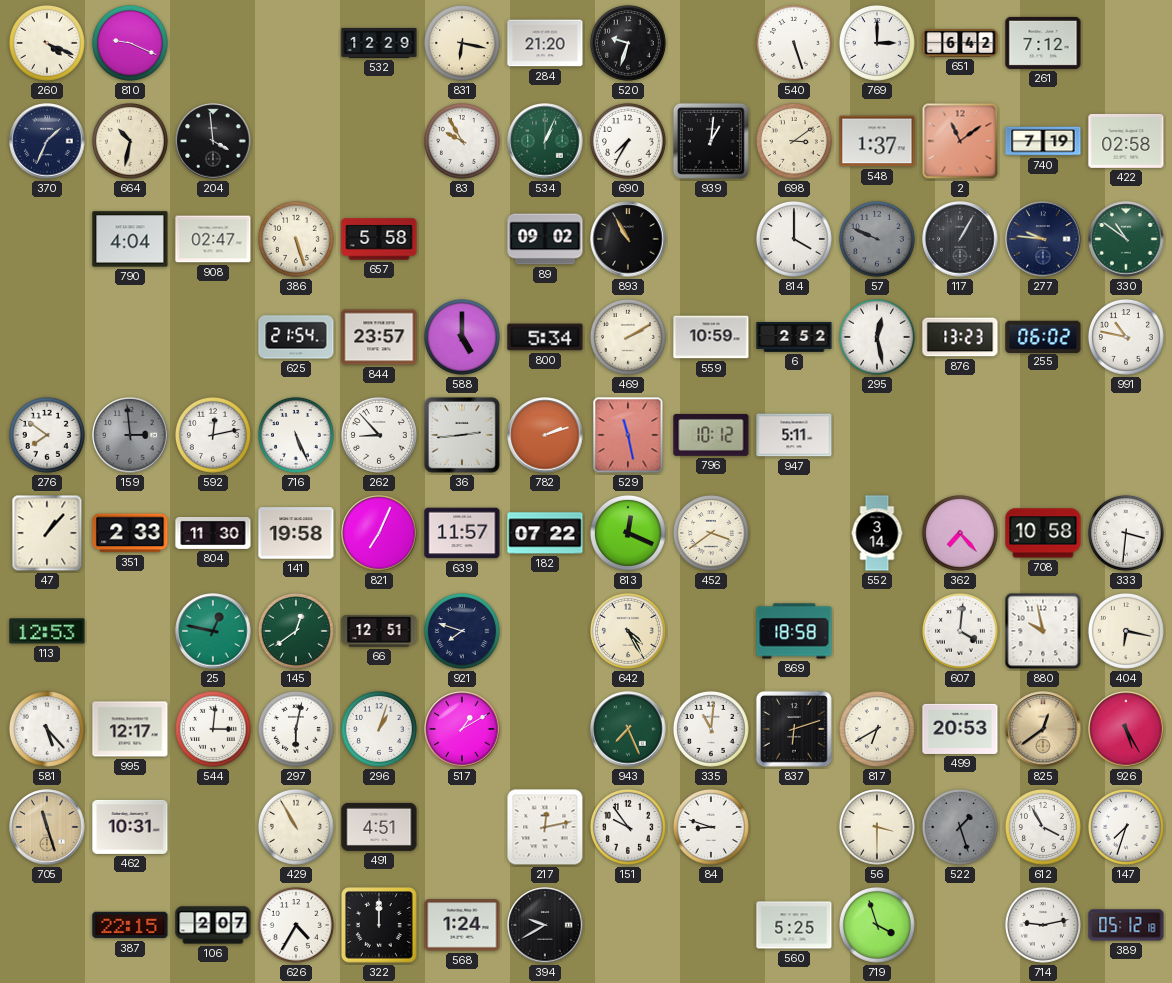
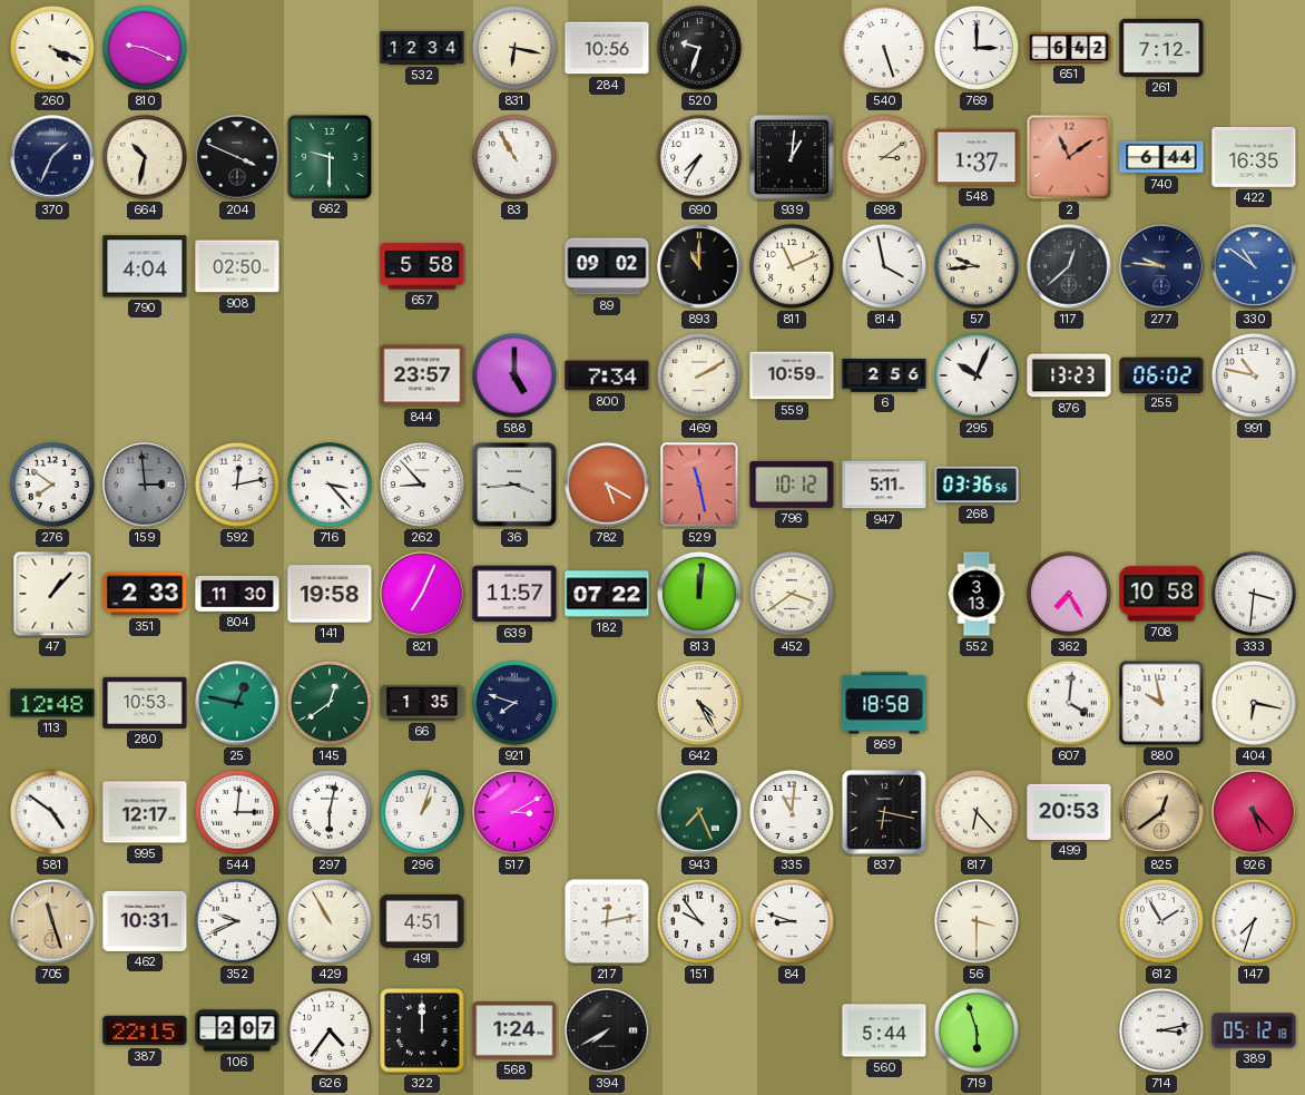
532: 12:29 -> 12:34
284: 21:20 -> 10:56
204: 3:59 -> 3:49
662: none -> 9:30
83: 9:55 -> 10:55
534: 1:04 -> none
740: 7:19 -> 6:44
422: 02:58 -> 16:35
908: 02:47 -> 02:50
386: 5:27 -> none
893: 10:55 -> 11:00
811: none -> 11:11
814: 4:00 -> 3:58
57: 9:49 -> 9:44
57 dial: grey -> cream
117: 1:05 -> 12:38
330 dial: green -> blue
625: 21:54 -> none
800: 5:34 -> 7:34
6: 2:52 -> 2:56
295: 12:28 -> 10:04
716: 5:26 -> 3:23
36: 2:44 -> 3:44
782: 2:12 -> 5:20
268: none -> 03:36
813: 12:19 -> 12:01
552: 3:14 -> 3:13
362: 7:23 -> 7:25
113: 12:53 -> 12:48
280: none -> 10:53
66: 12:51 -> 1:35
581: 5:23 -> 4:51
517: 1:10 -> 3:10
837: 6:12 -> 6:17
817: 6:40 -> 6:23
926: 5:25 -> 5:23
352: none -> 9:41
522: 1:27 -> none
612: 3:55 -> 1:55
626: 4:35 -> 4:36
394: 9:40 -> 7:40
560: 5:25 -> 5:44
719: 3:57 -> 5:57
714: 9:13 -> 3:13
